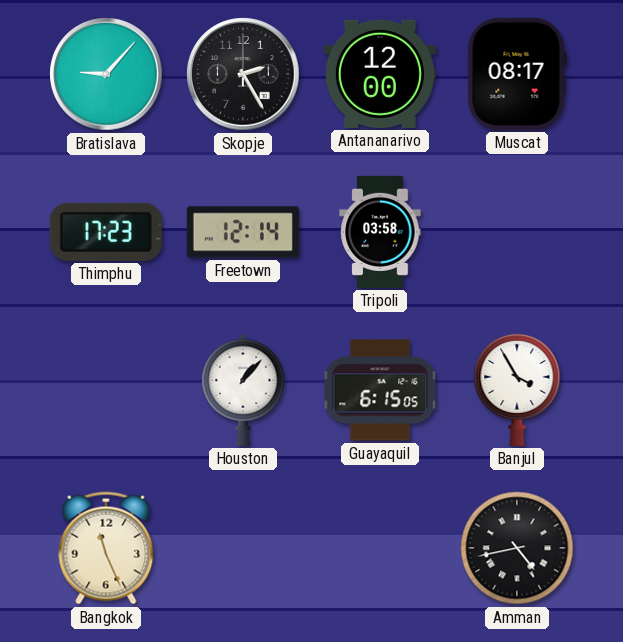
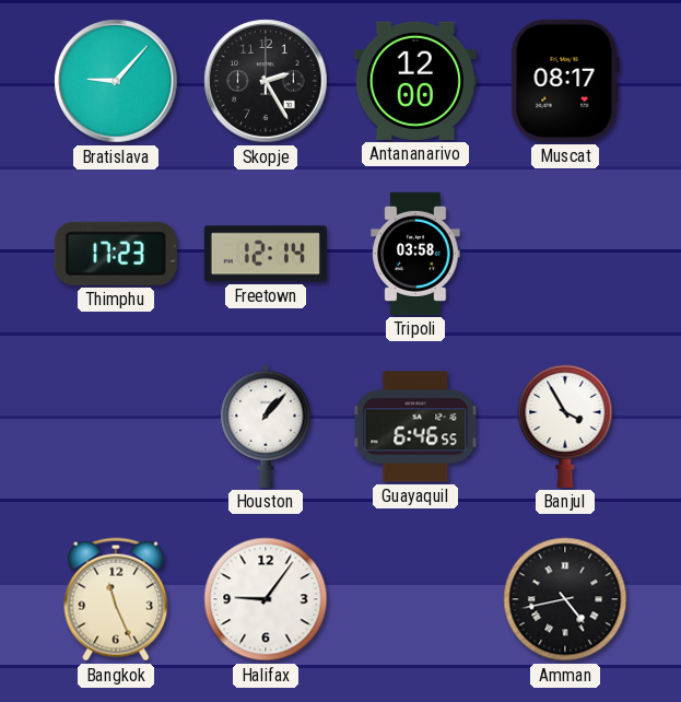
Guayaquil: 6:15 -> 6:46
Halifax: none -> 9:06
